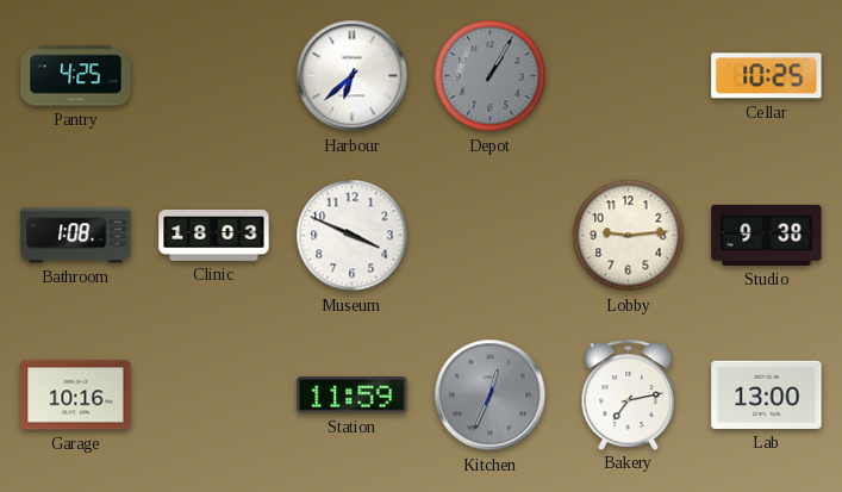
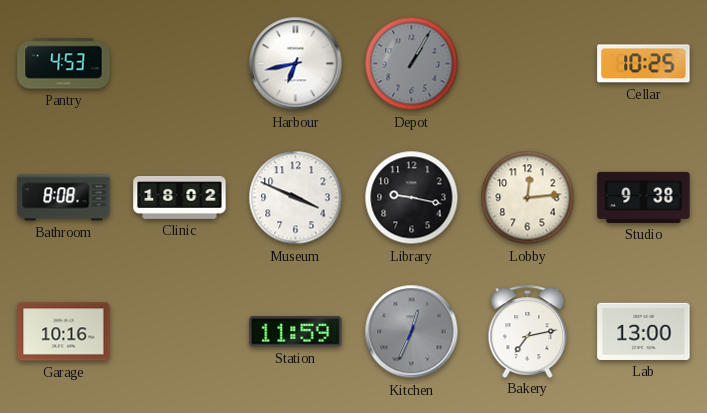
Pantry: 4:25 -> 4:53
Harbour: 6:38 -> 6:43
Bathroom: 1:08 -> 8:08
Clinic: 18:03 -> 18:02
Library: none -> 9:17
Lobby: 9:14 -> 12:14
